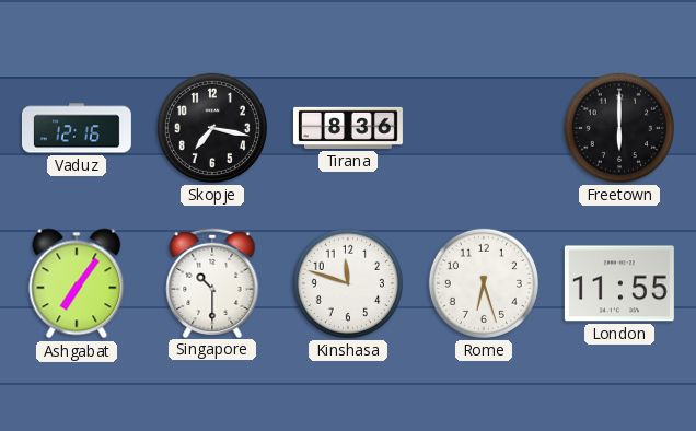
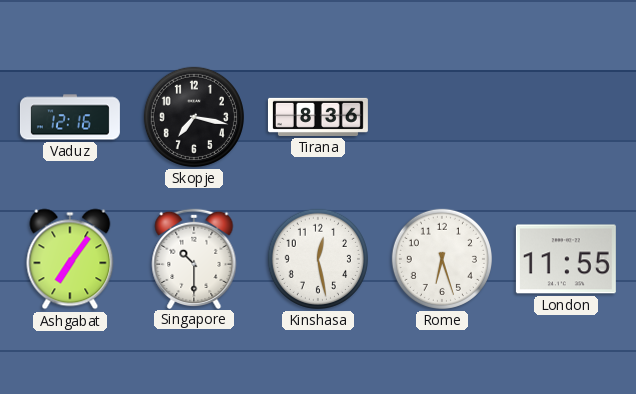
Freetown: 6:00 -> none
Kinshasa: 11:48 -> 12:28
